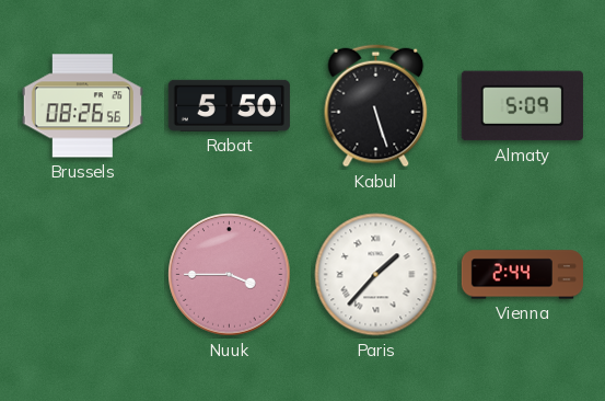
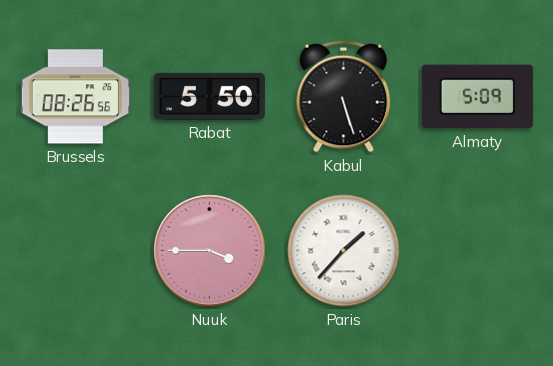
Vienna: 2:44 -> none
